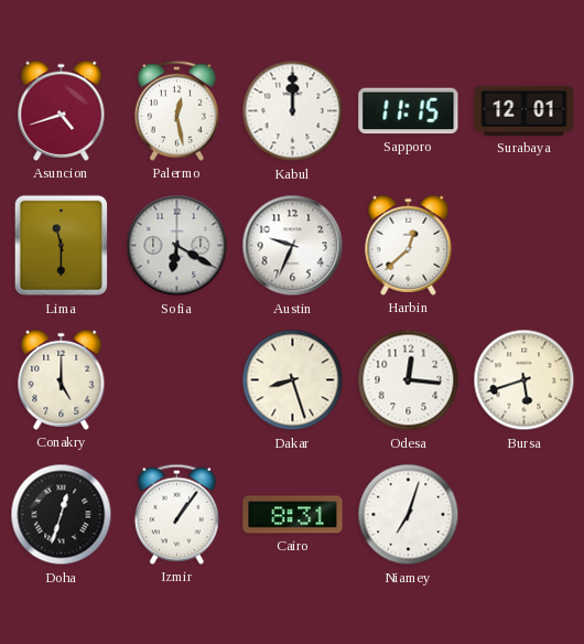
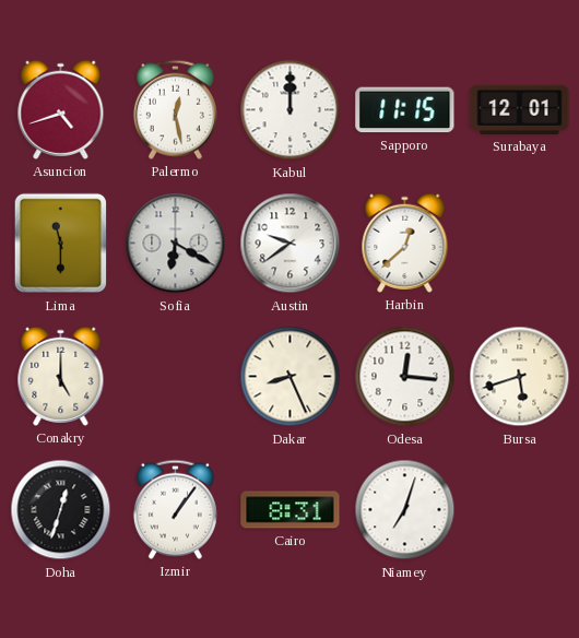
Austin: 9:34 -> 9:39
Dakar: 8:27 -> 8:26
